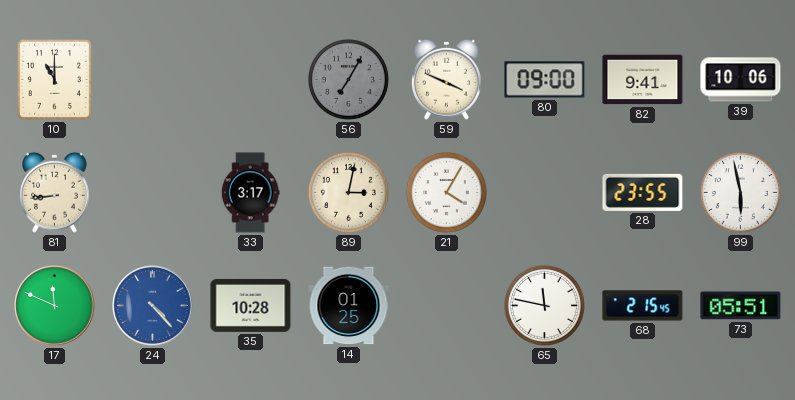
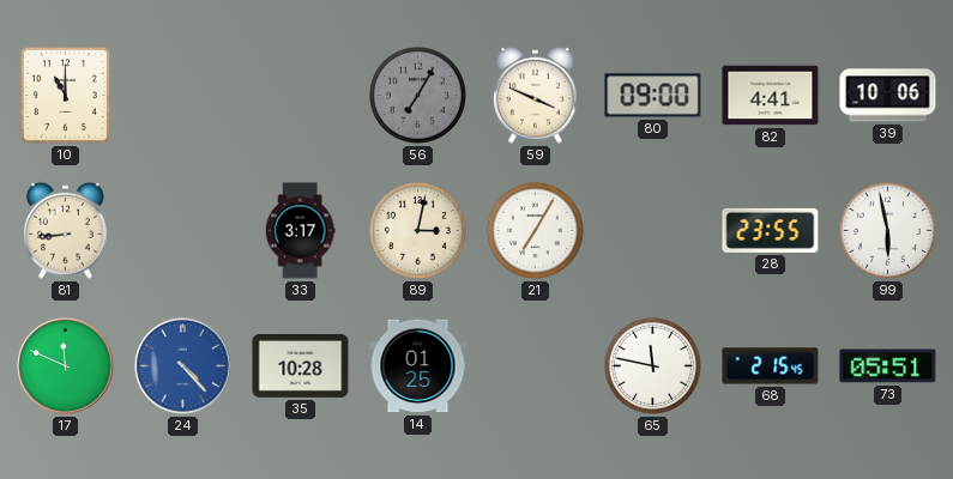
82: 9:41 -> 4:41
21: 4:05 -> 7:05
